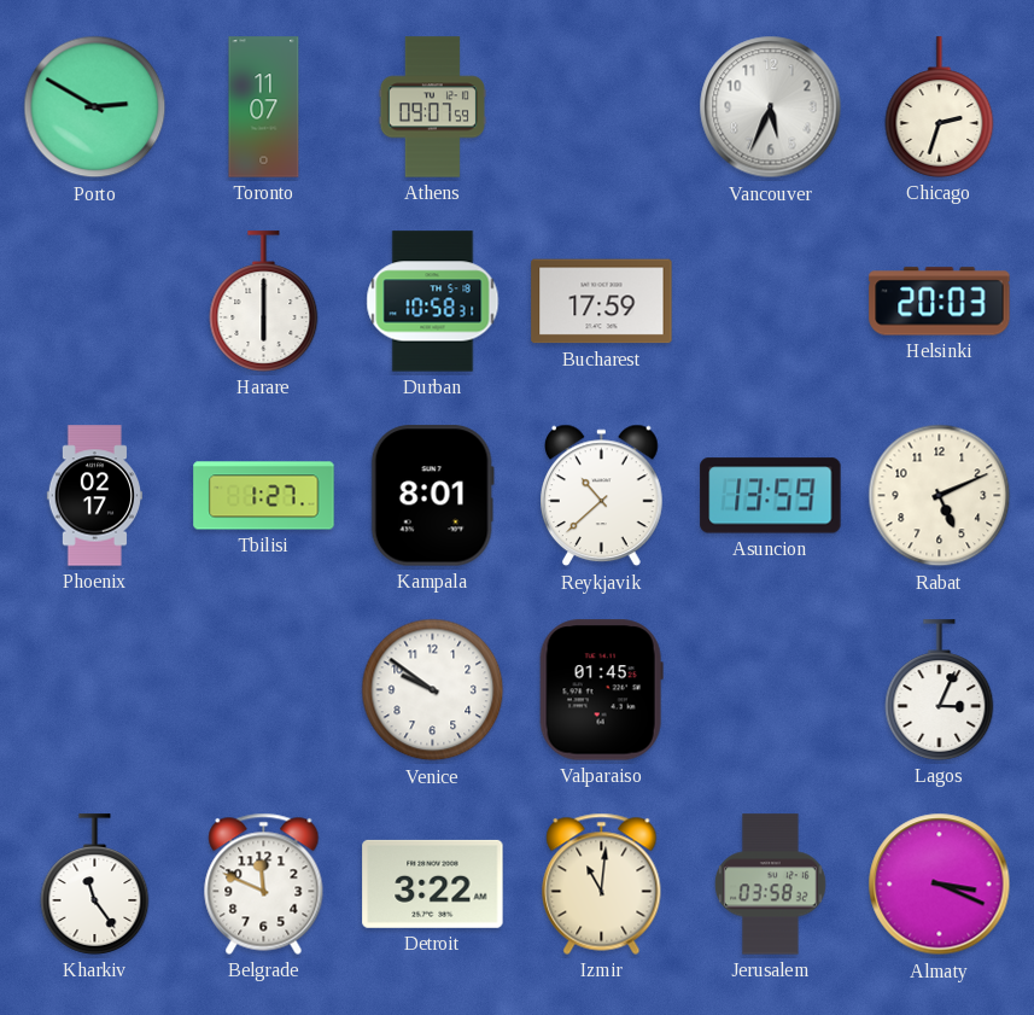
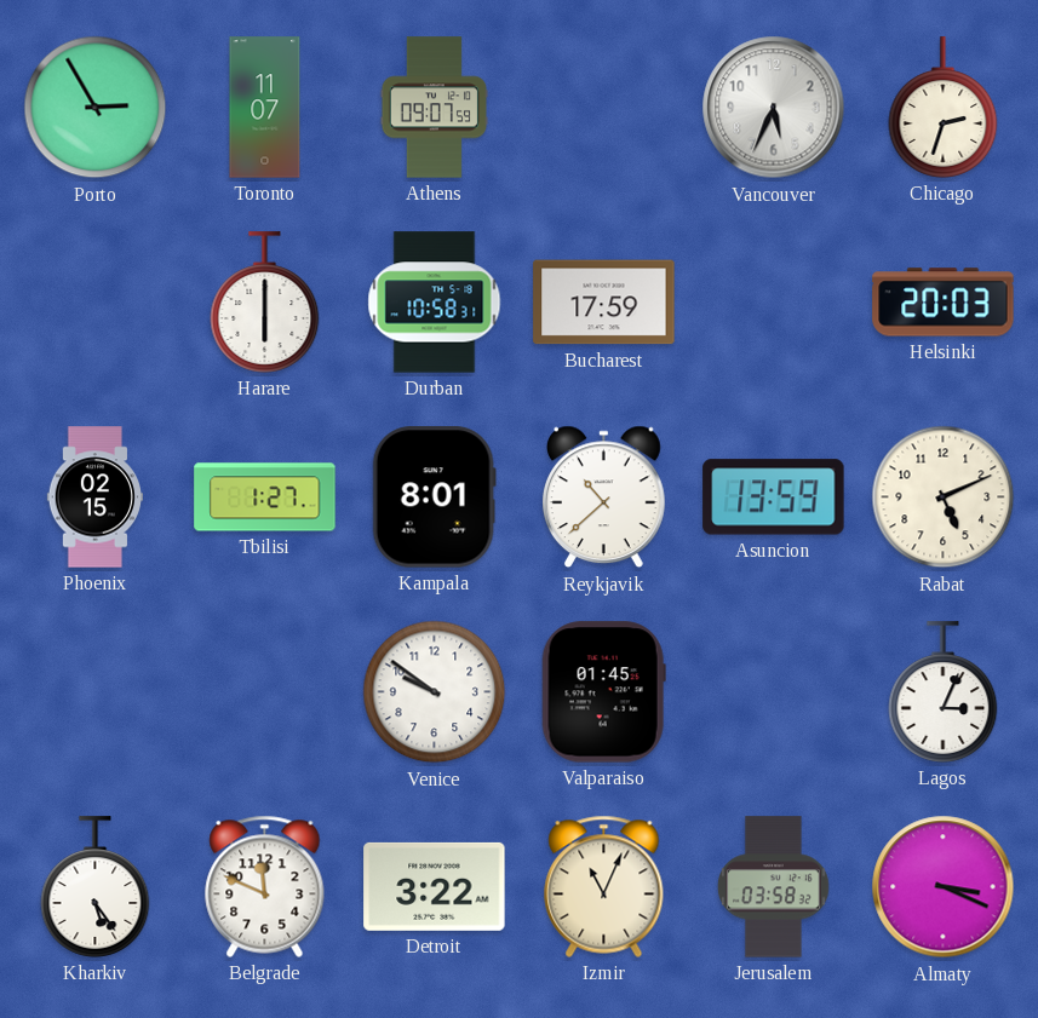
Porto: 2:50 -> 2:55
Phoenix: 02:17 -> 02:15
Kharkiv: 11:24 -> 5:24
Izmir: 11:01 -> 11:04
